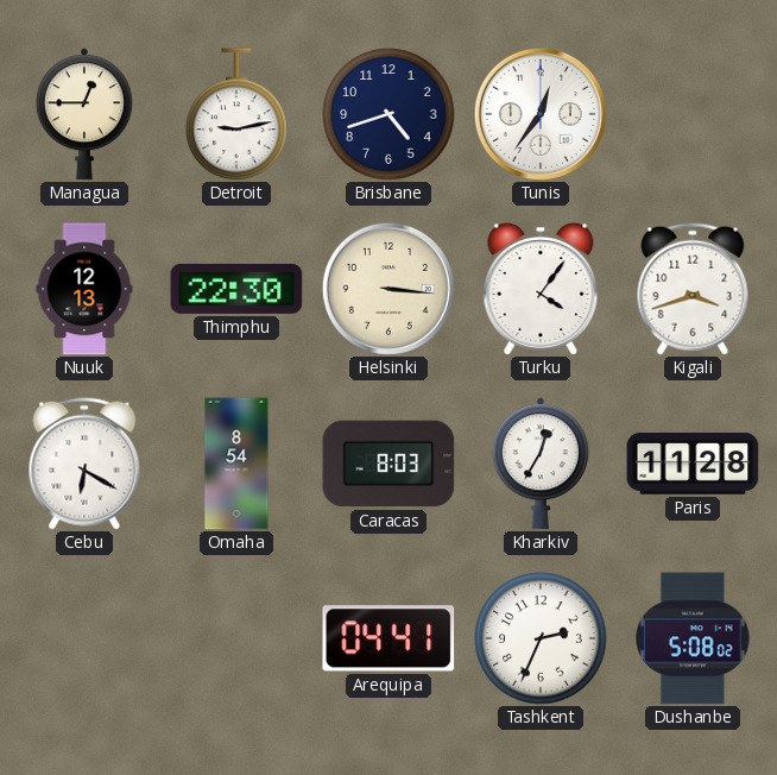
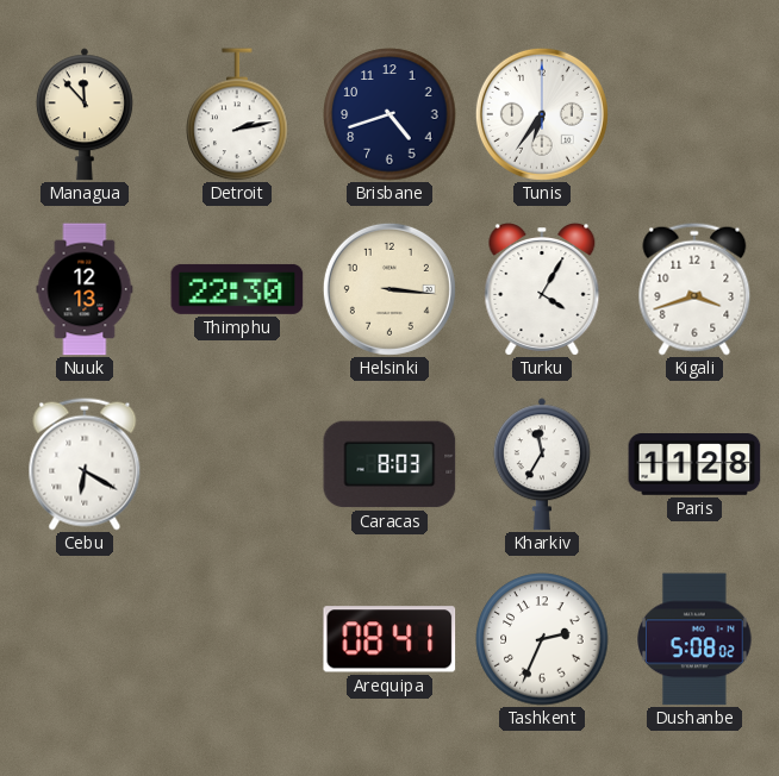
Managua: 12:45 -> 11:53
Detroit: 9:13 -> 2:13
Tunis: 12:36 -> 6:36
Turku: 4:06 -> 4:05
Omaha: 8:54 -> none
Kharkiv: 12:35 -> 11:35
Arequipa: 04:41 -> 08:41
